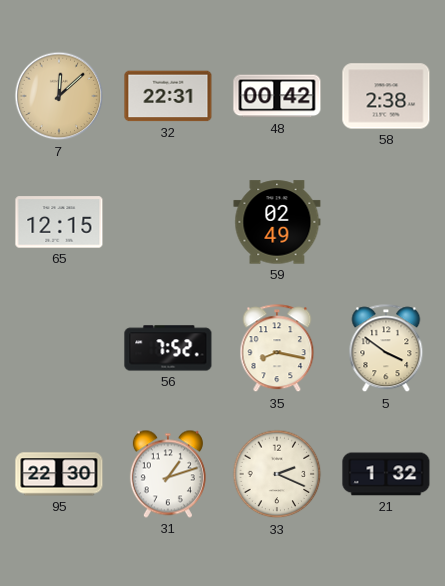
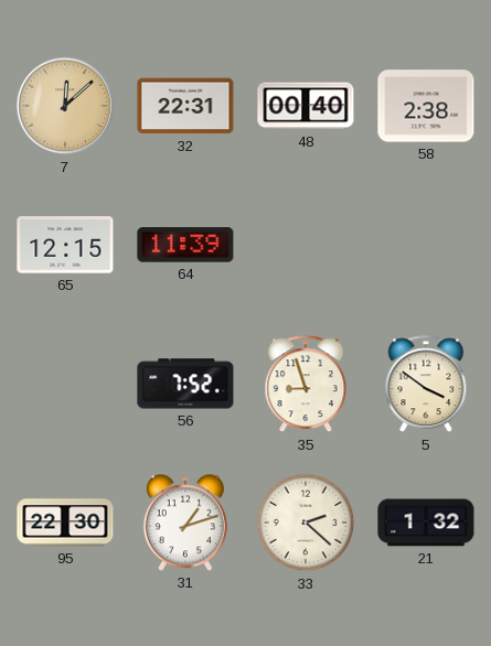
48: 00:42 -> 00:40
64: none -> 11:39
59: 02:49 -> none
35: 8:17 -> 8:57
33: 2:19 -> 2:22
